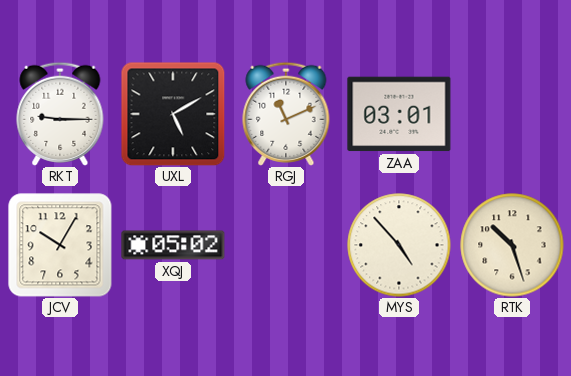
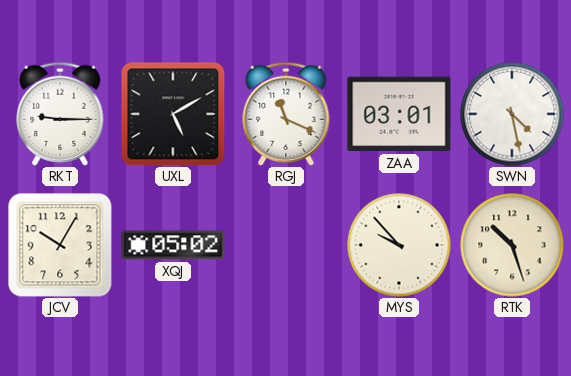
RGJ: 11:11 -> 11:19
SWN: none -> 4:28
MYS: 4:53 -> 9:53
